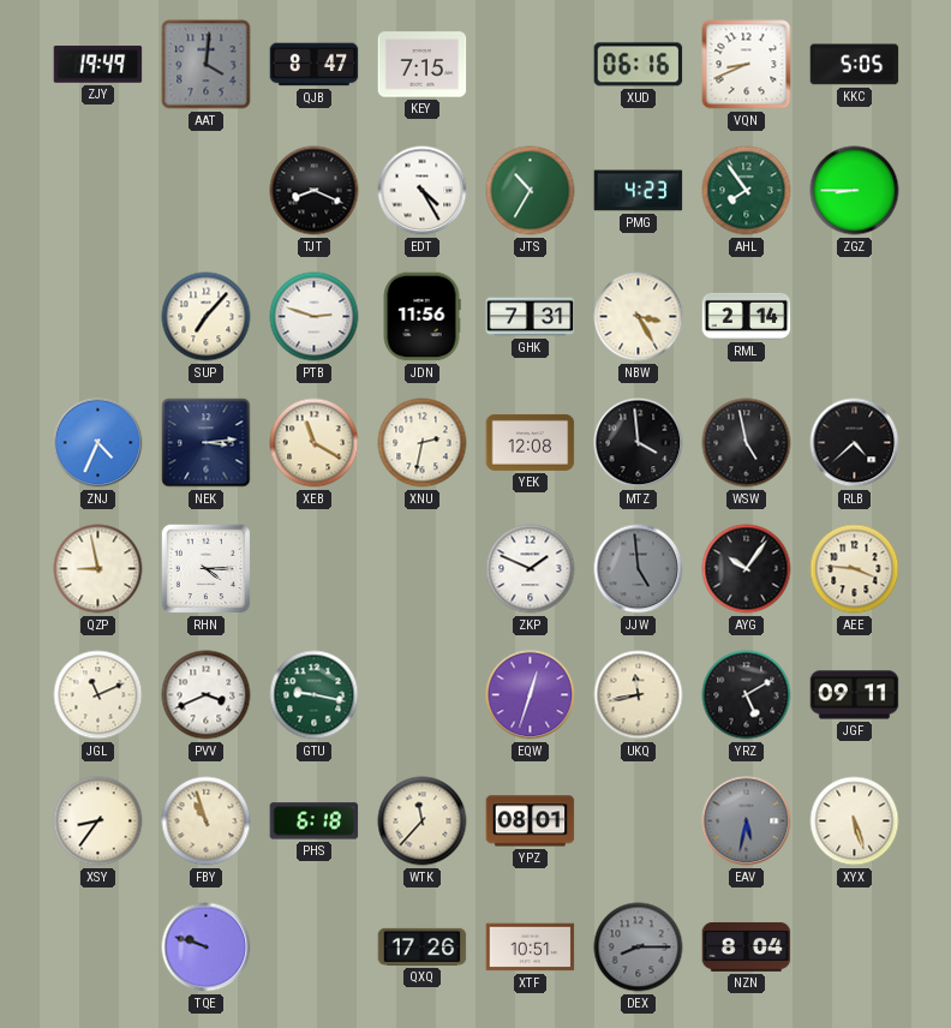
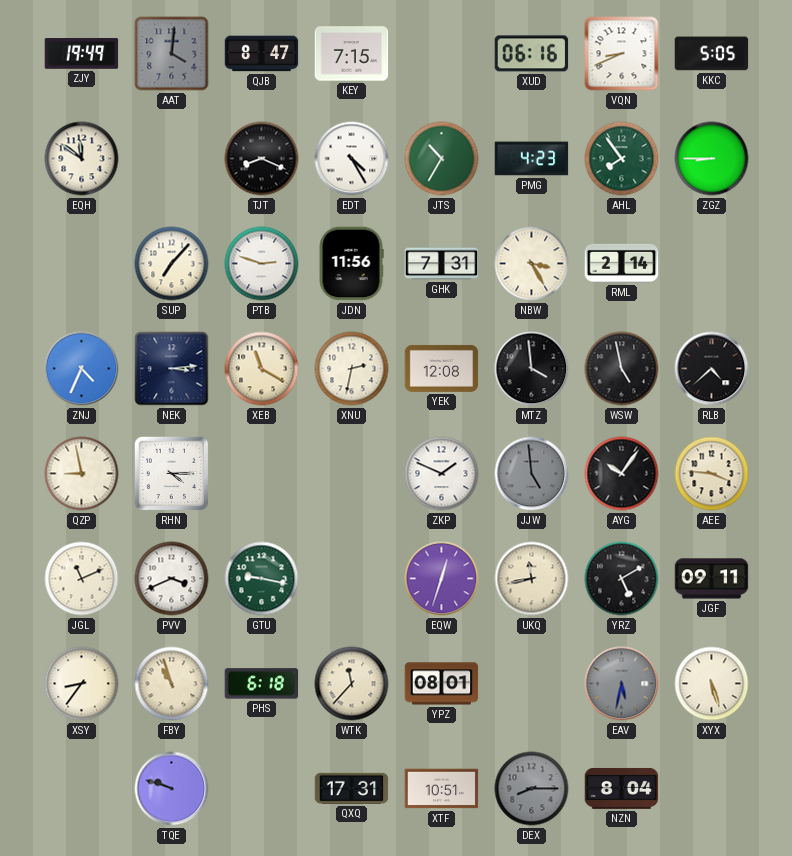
EQH: none -> 11:51
QXQ: 17:26 -> 17:31
